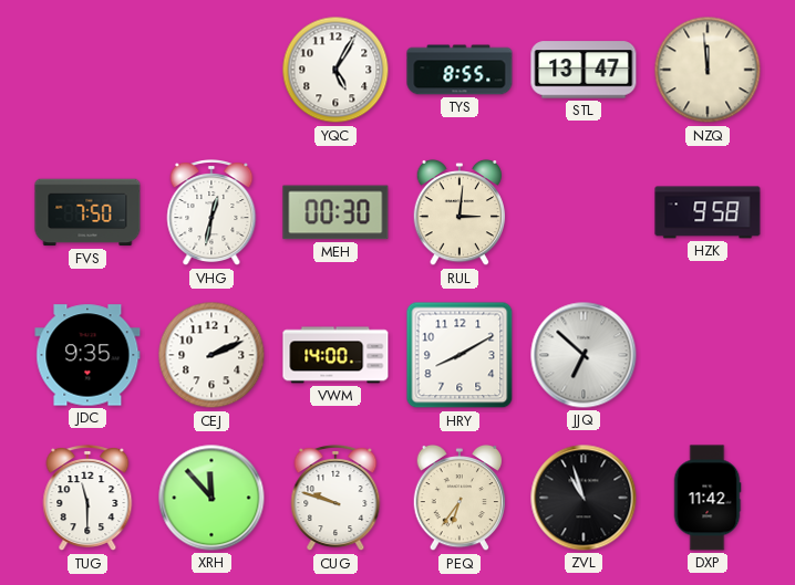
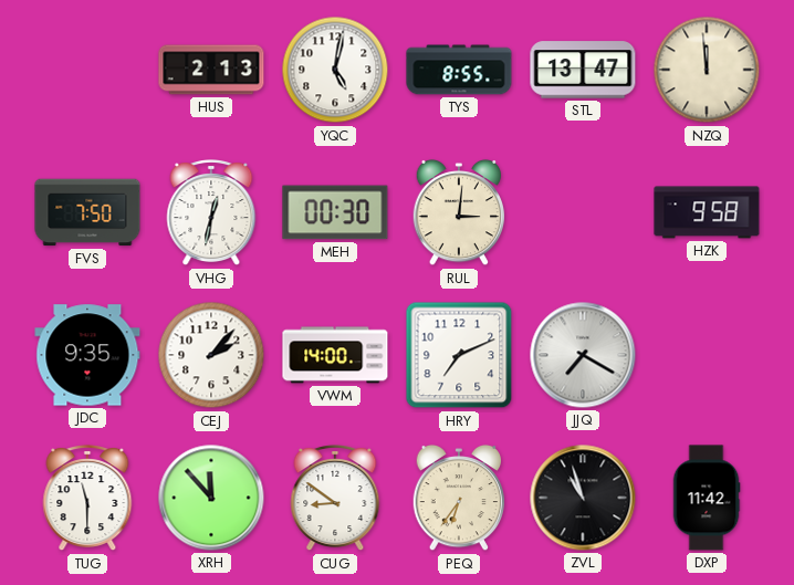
HUS: none -> 2:13
YQC: 5:05 -> 5:02
CEJ: 2:11 -> 2:07
HRY: 8:10 -> 7:11
JJQ: 6:52 -> 7:20
CUG: 9:48 -> 8:51
